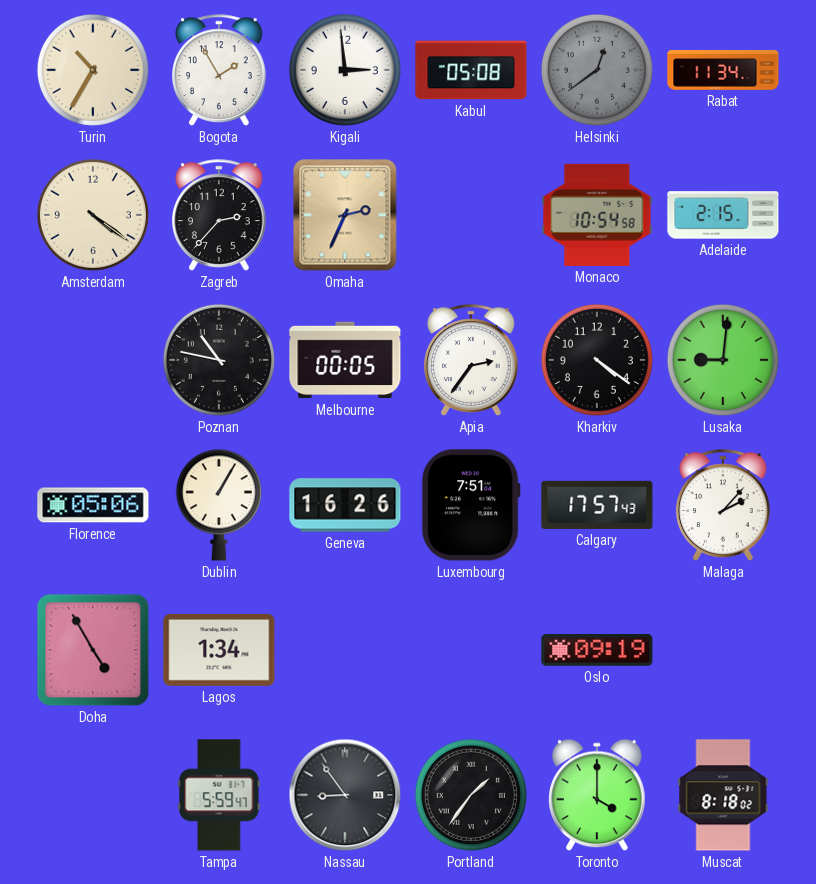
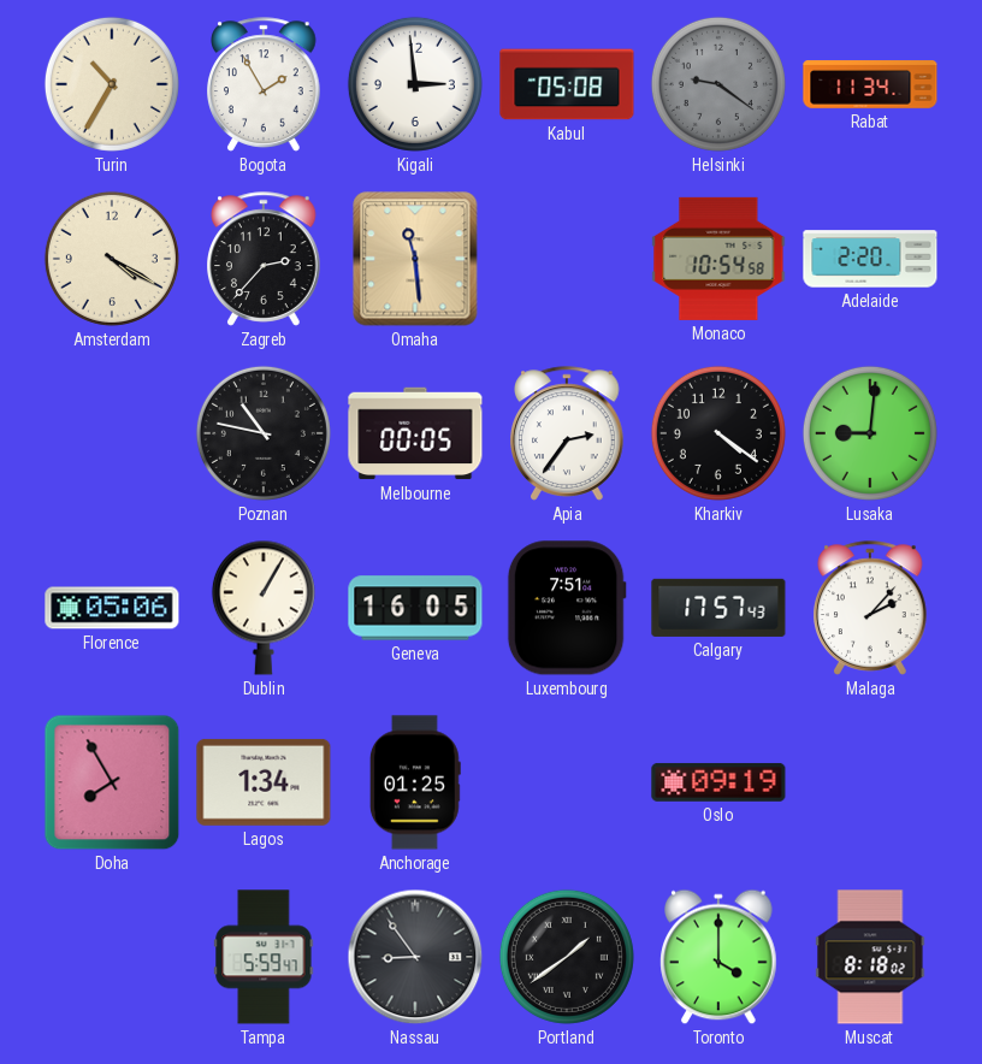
Helsinki: 12:39 -> 9:21
Amsterdam: 4:21 -> 4:20
Omaha: 2:34 -> 11:29
Adelaide: 2:15 -> 2:20
Geneva: 16:26 -> 16:05
Doha: 4:55 -> 7:55
Anchorage: none -> 01:25
Portland: 1:36 -> 1:39
